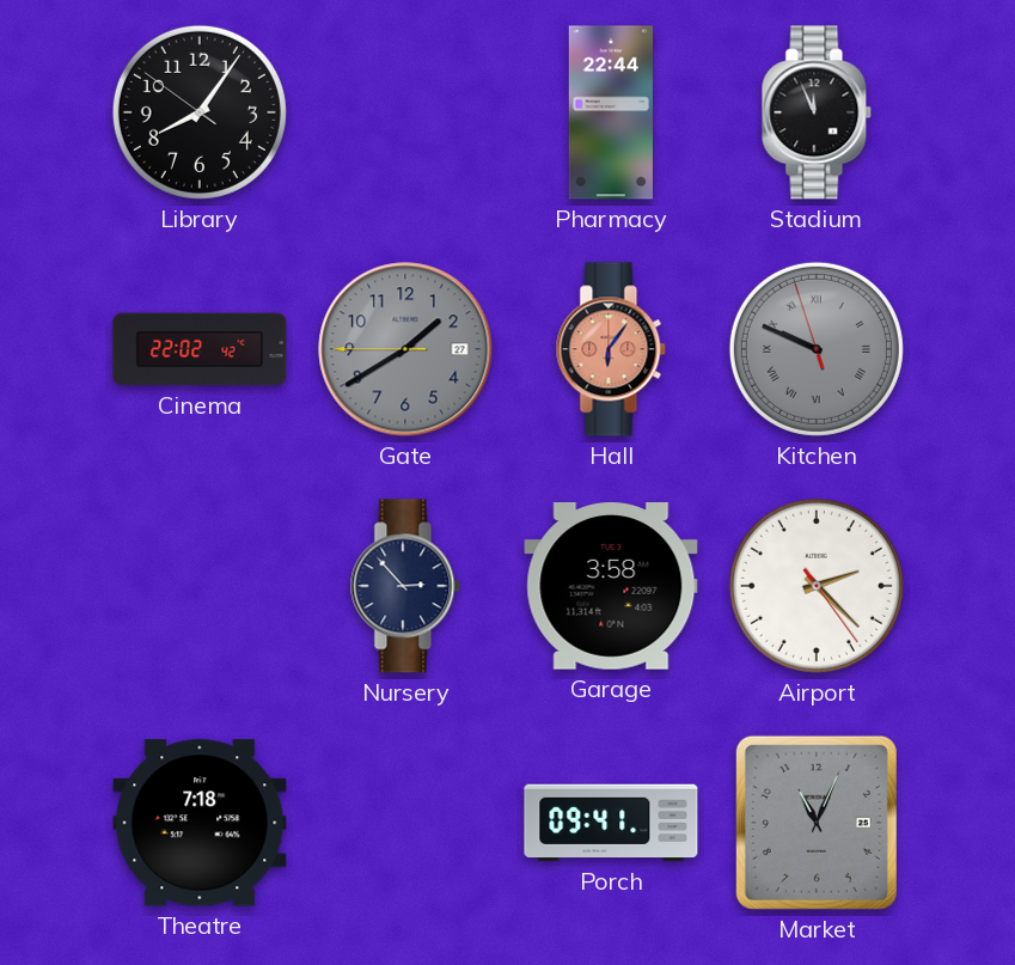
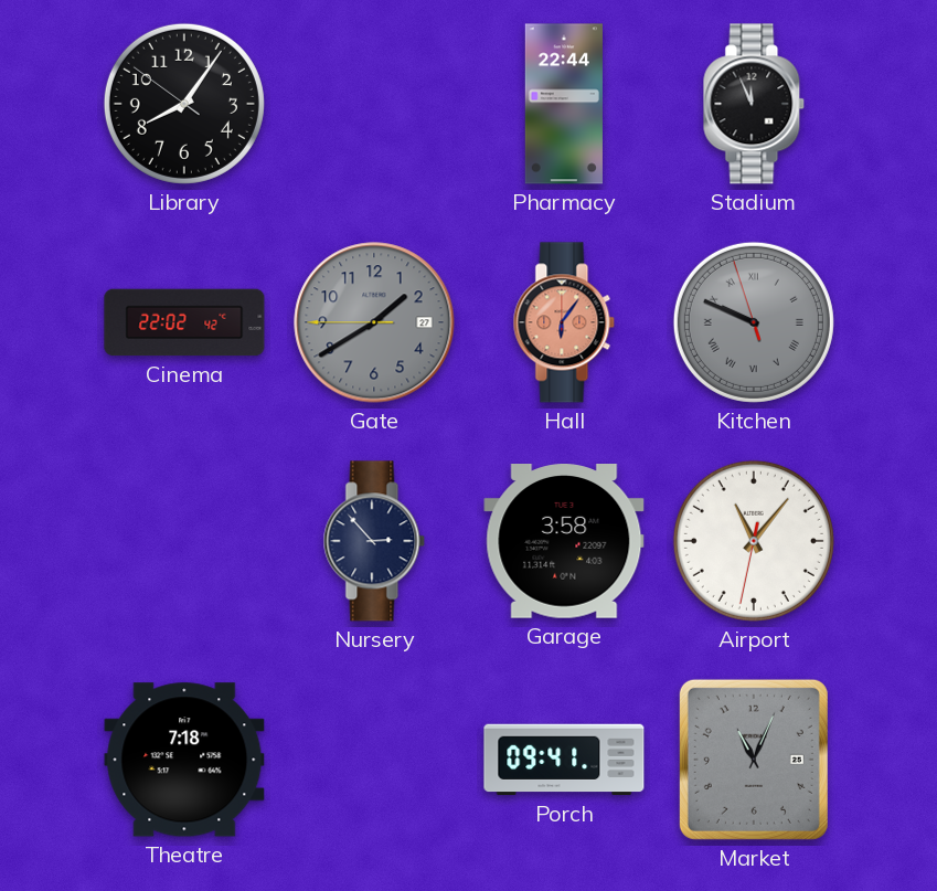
Airport: 2:22 -> 11:06
